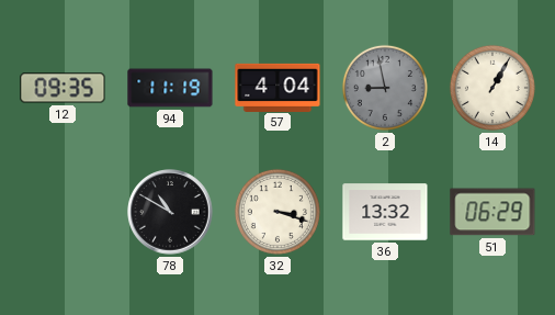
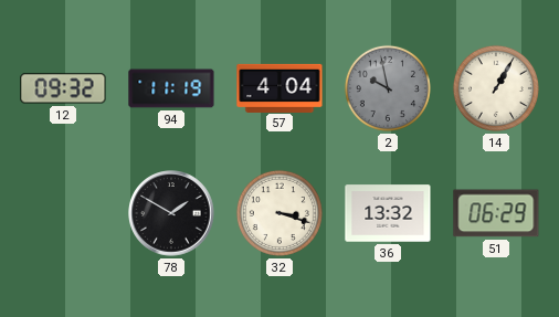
12: 09:35 -> 09:32
2: 8:58 -> 9:58
78: 10:50 -> 1:50
